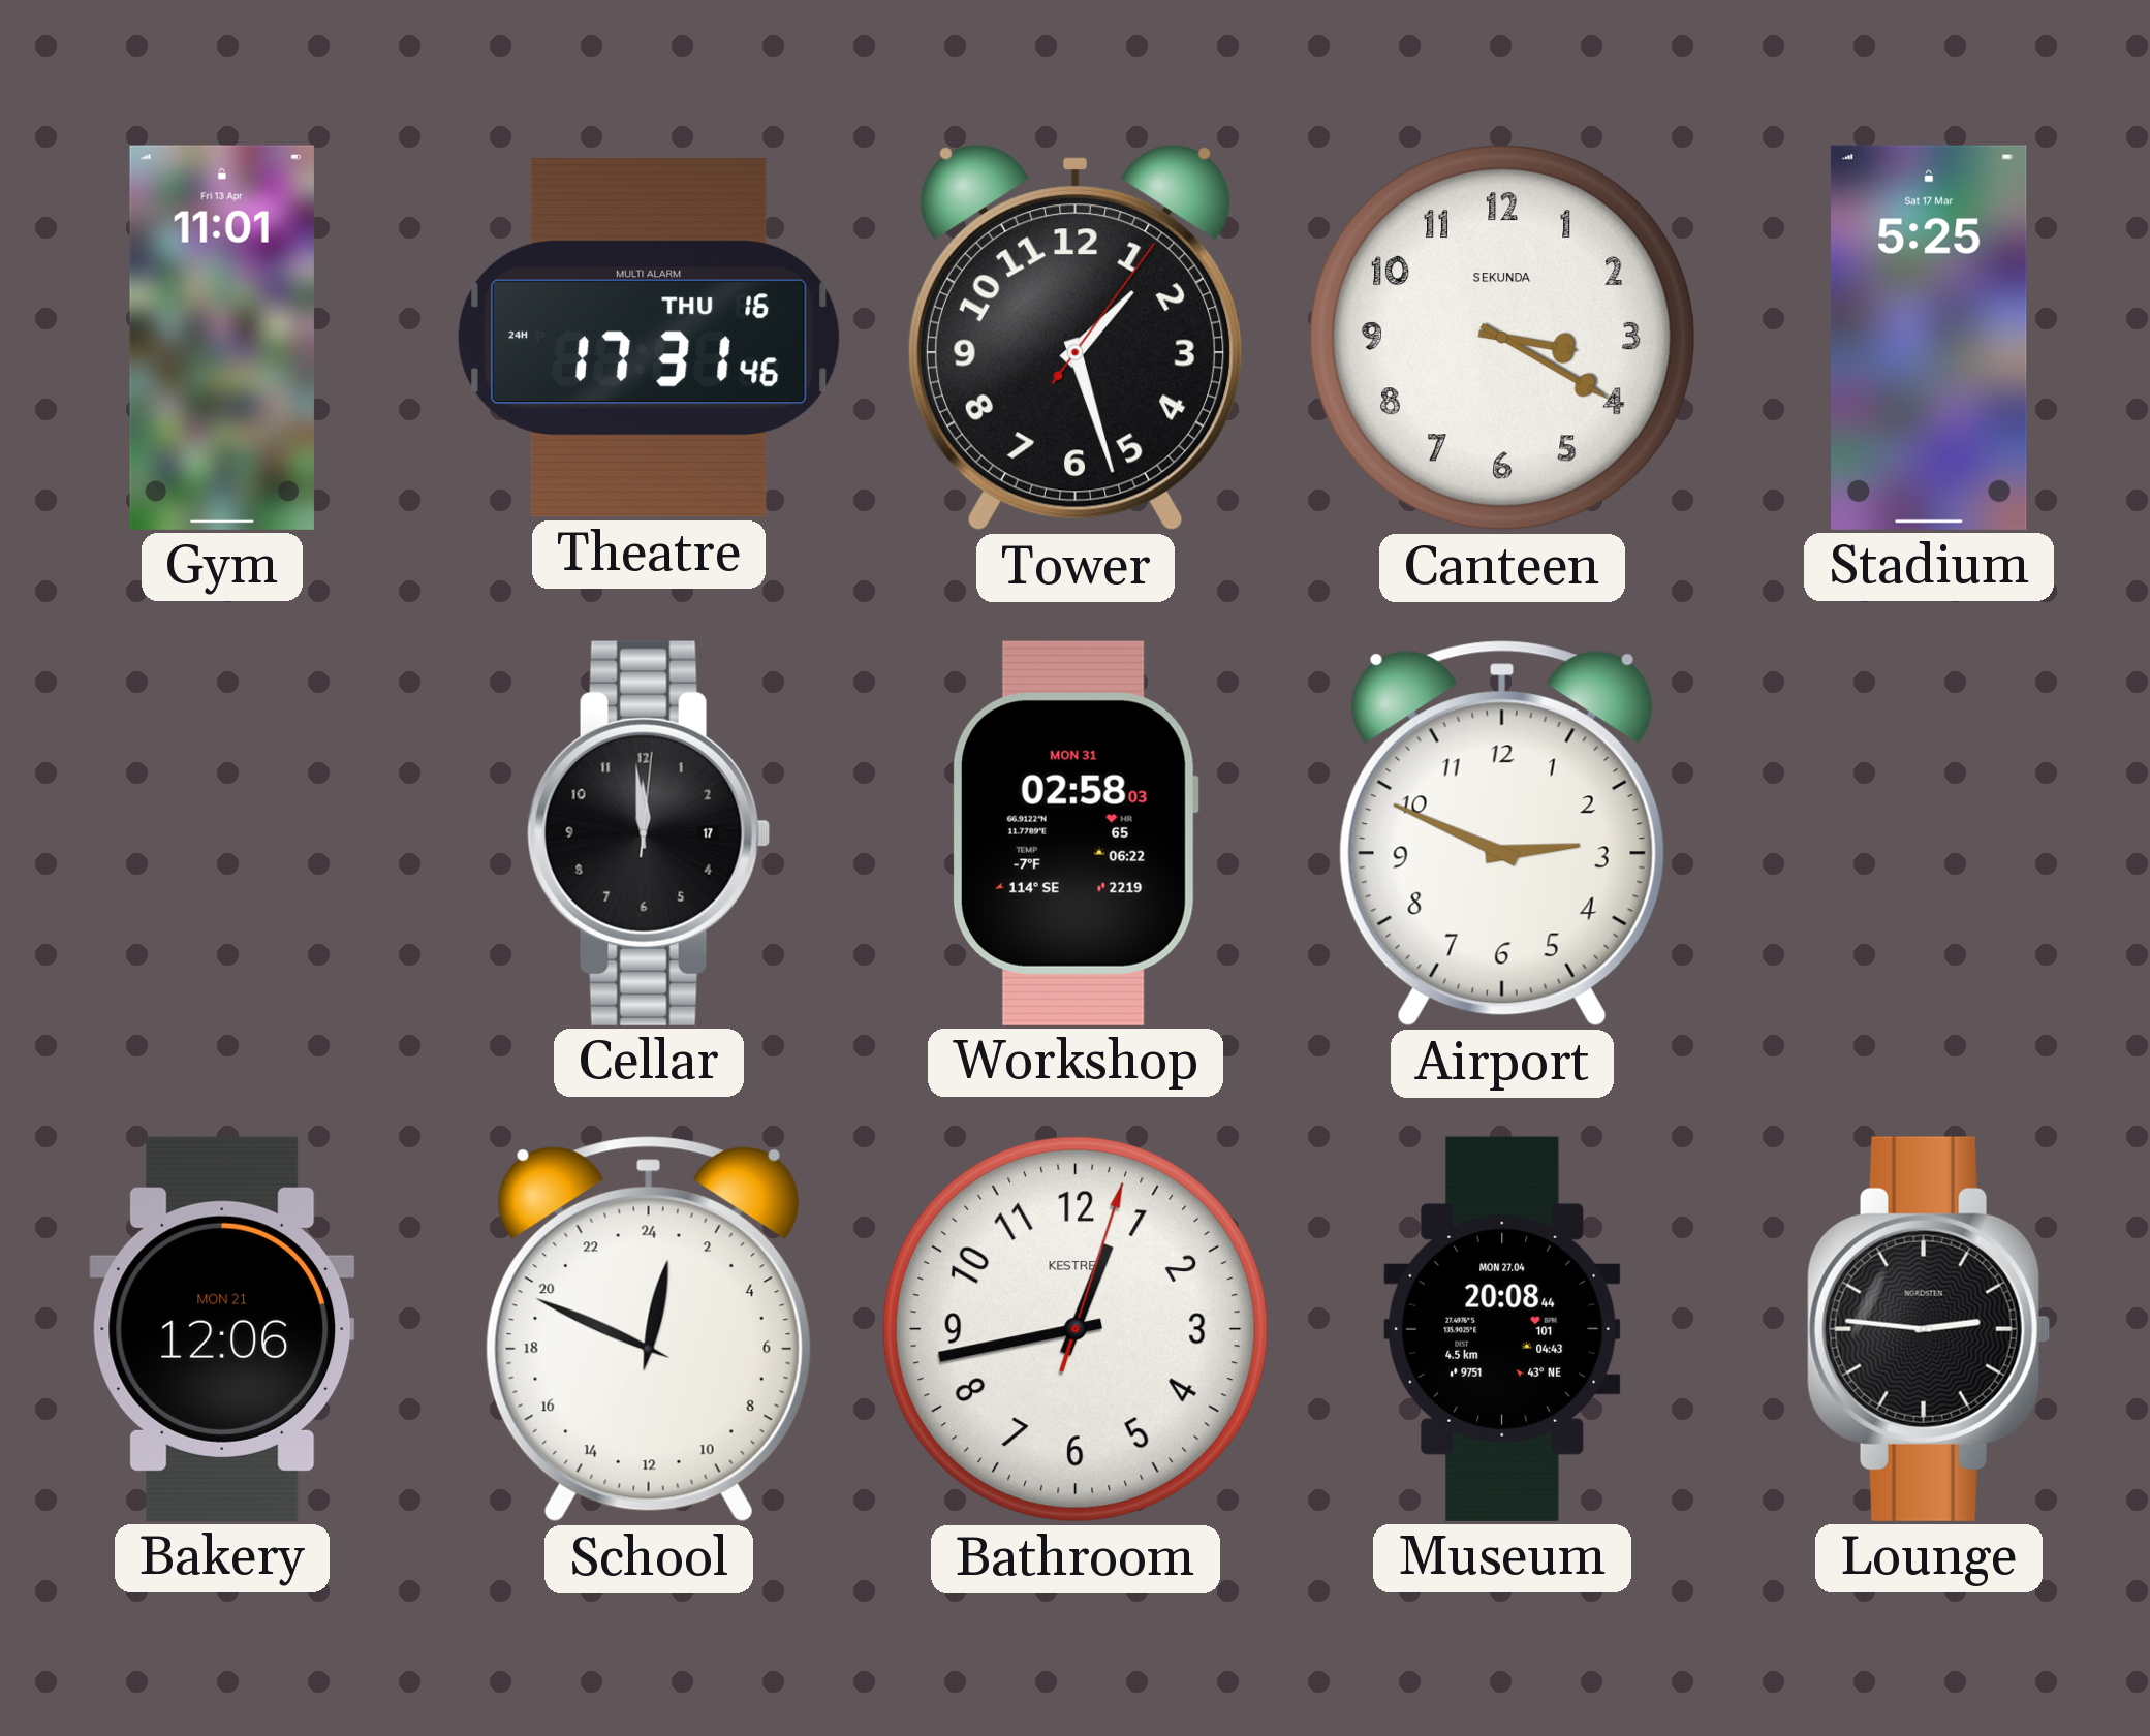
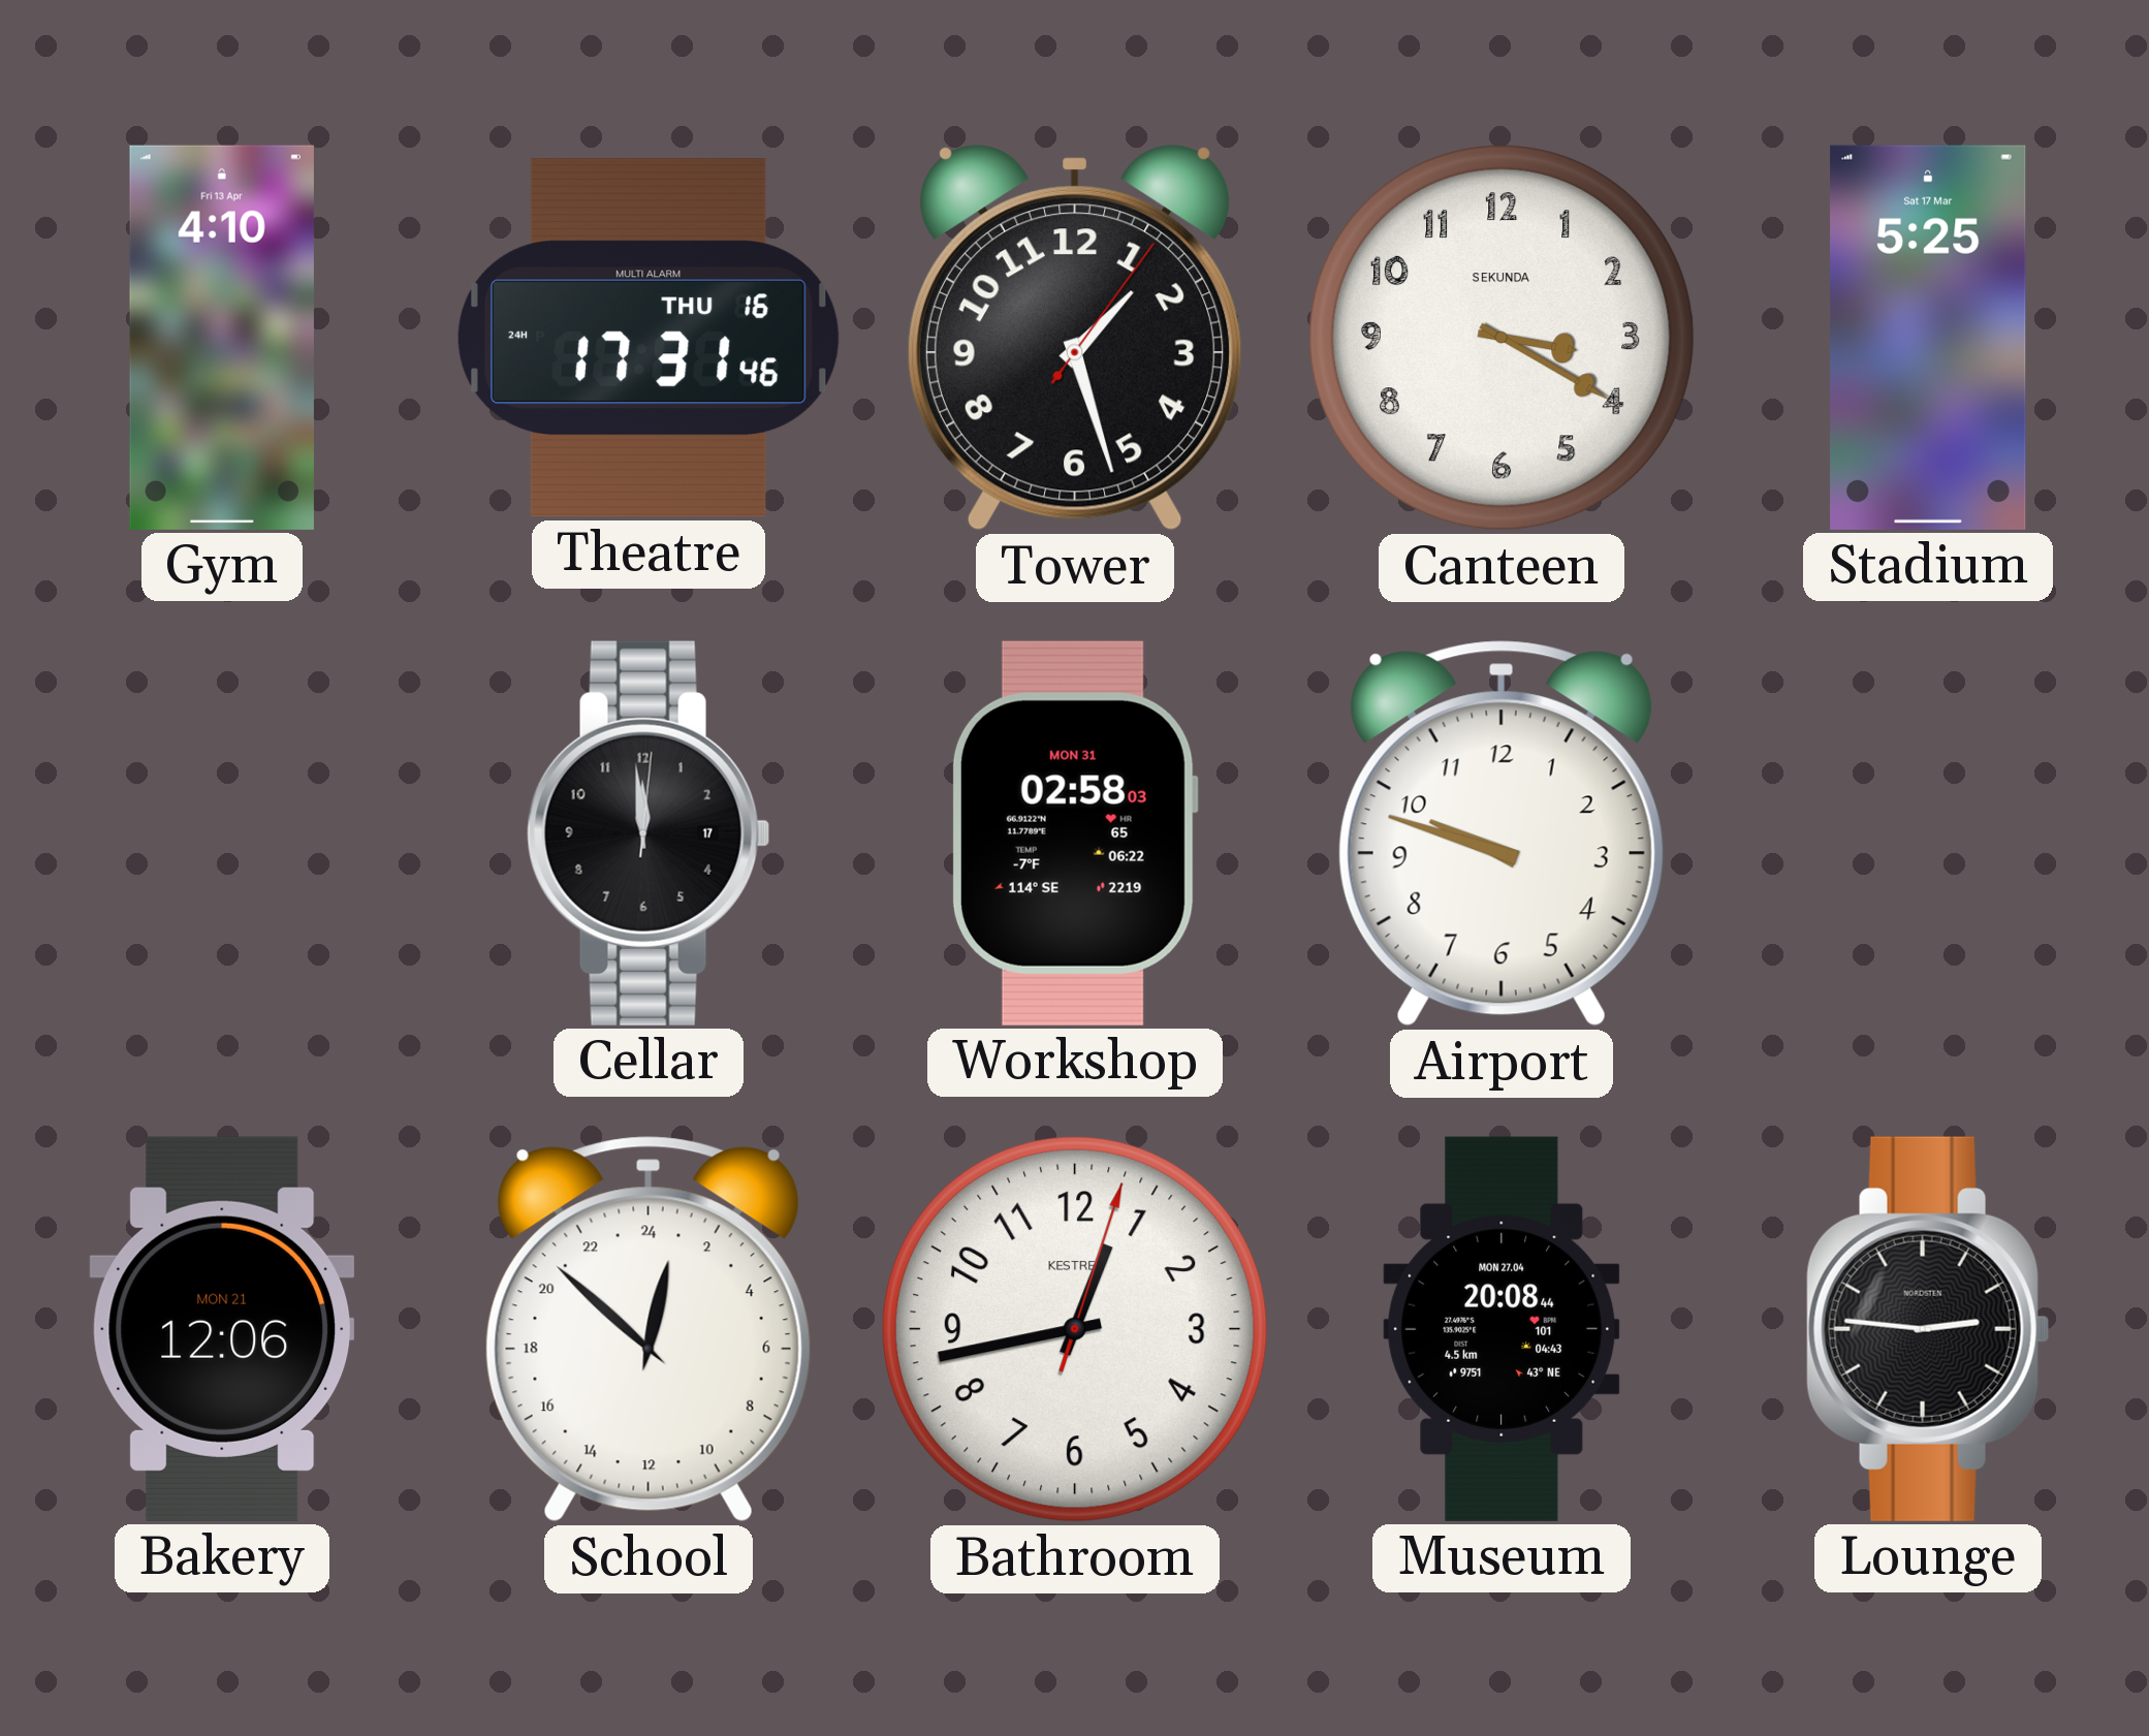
Gym: 11:01 -> 4:10
Airport: 2:49 -> 9:48
School: 0:49 -> 0:52
